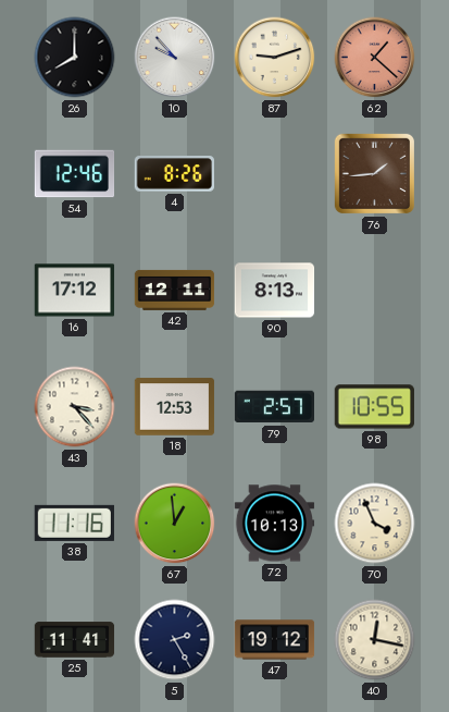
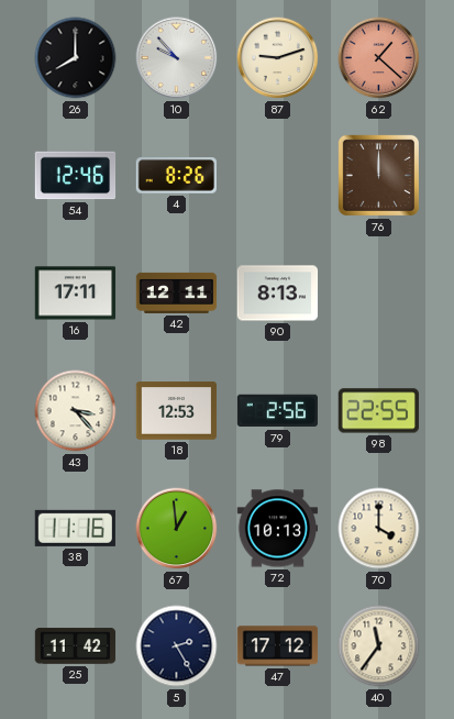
76: 1:44 -> 12:00
16: 17:12 -> 17:11
79: 2:57 -> 2:56
98: 10:55 -> 22:55
70: 3:56 -> 4:00
25: 11:41 -> 11:42
47: 19:12 -> 17:12
40: 12:17 -> 11:36
